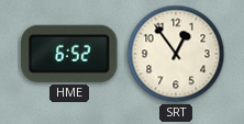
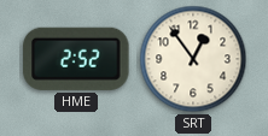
HME: 6:52 -> 2:52
